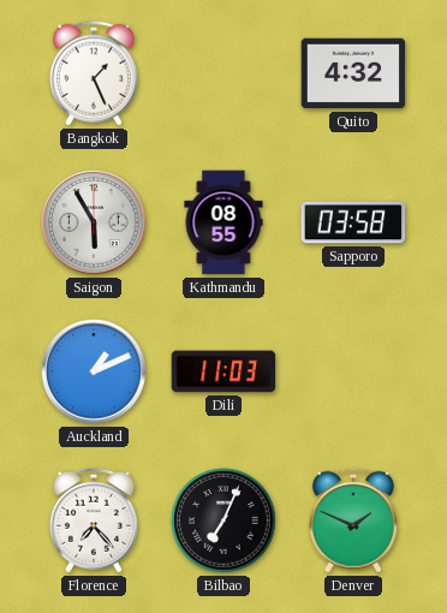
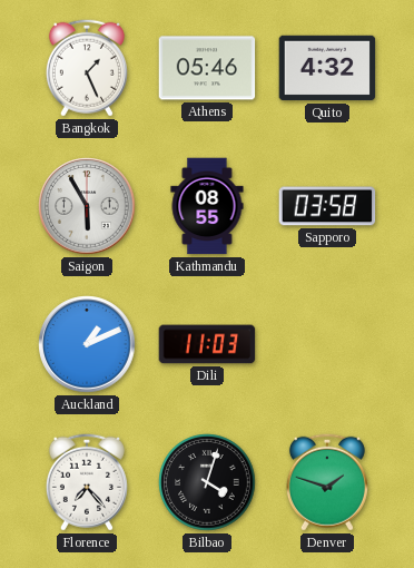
Athens: none -> 05:46
Bilbao: 7:04 -> 4:03
Denver: 1:49 -> 1:48
